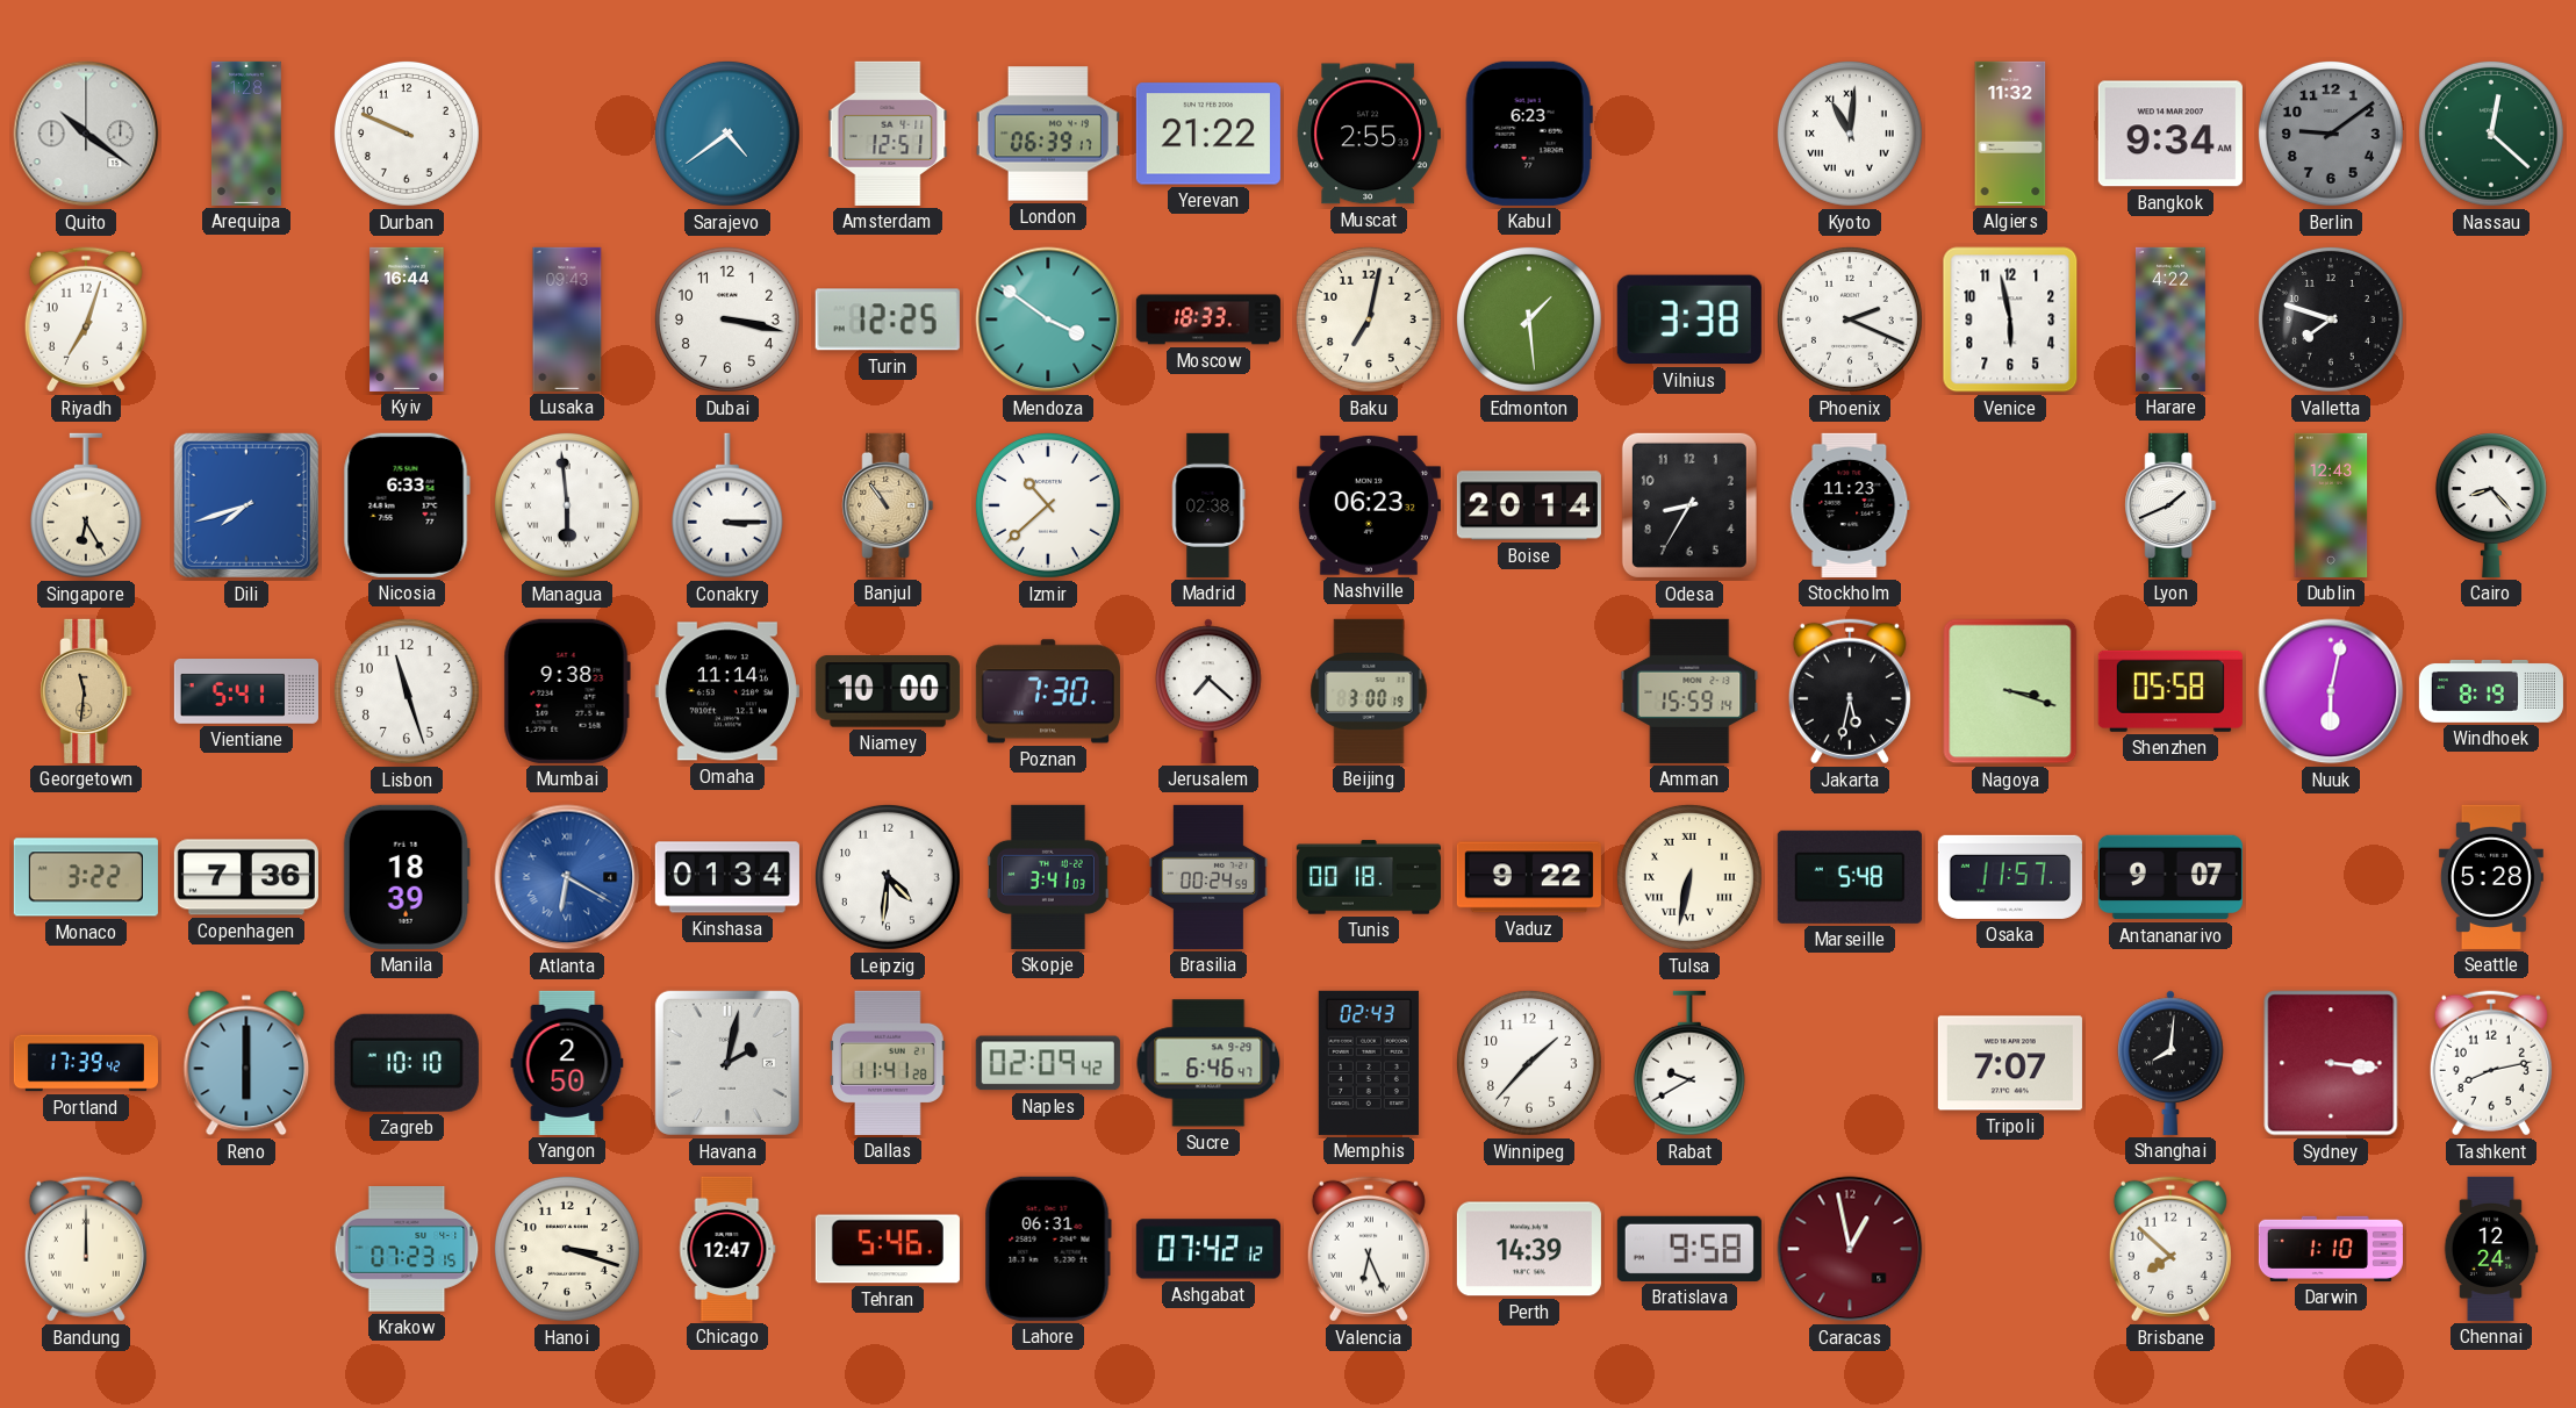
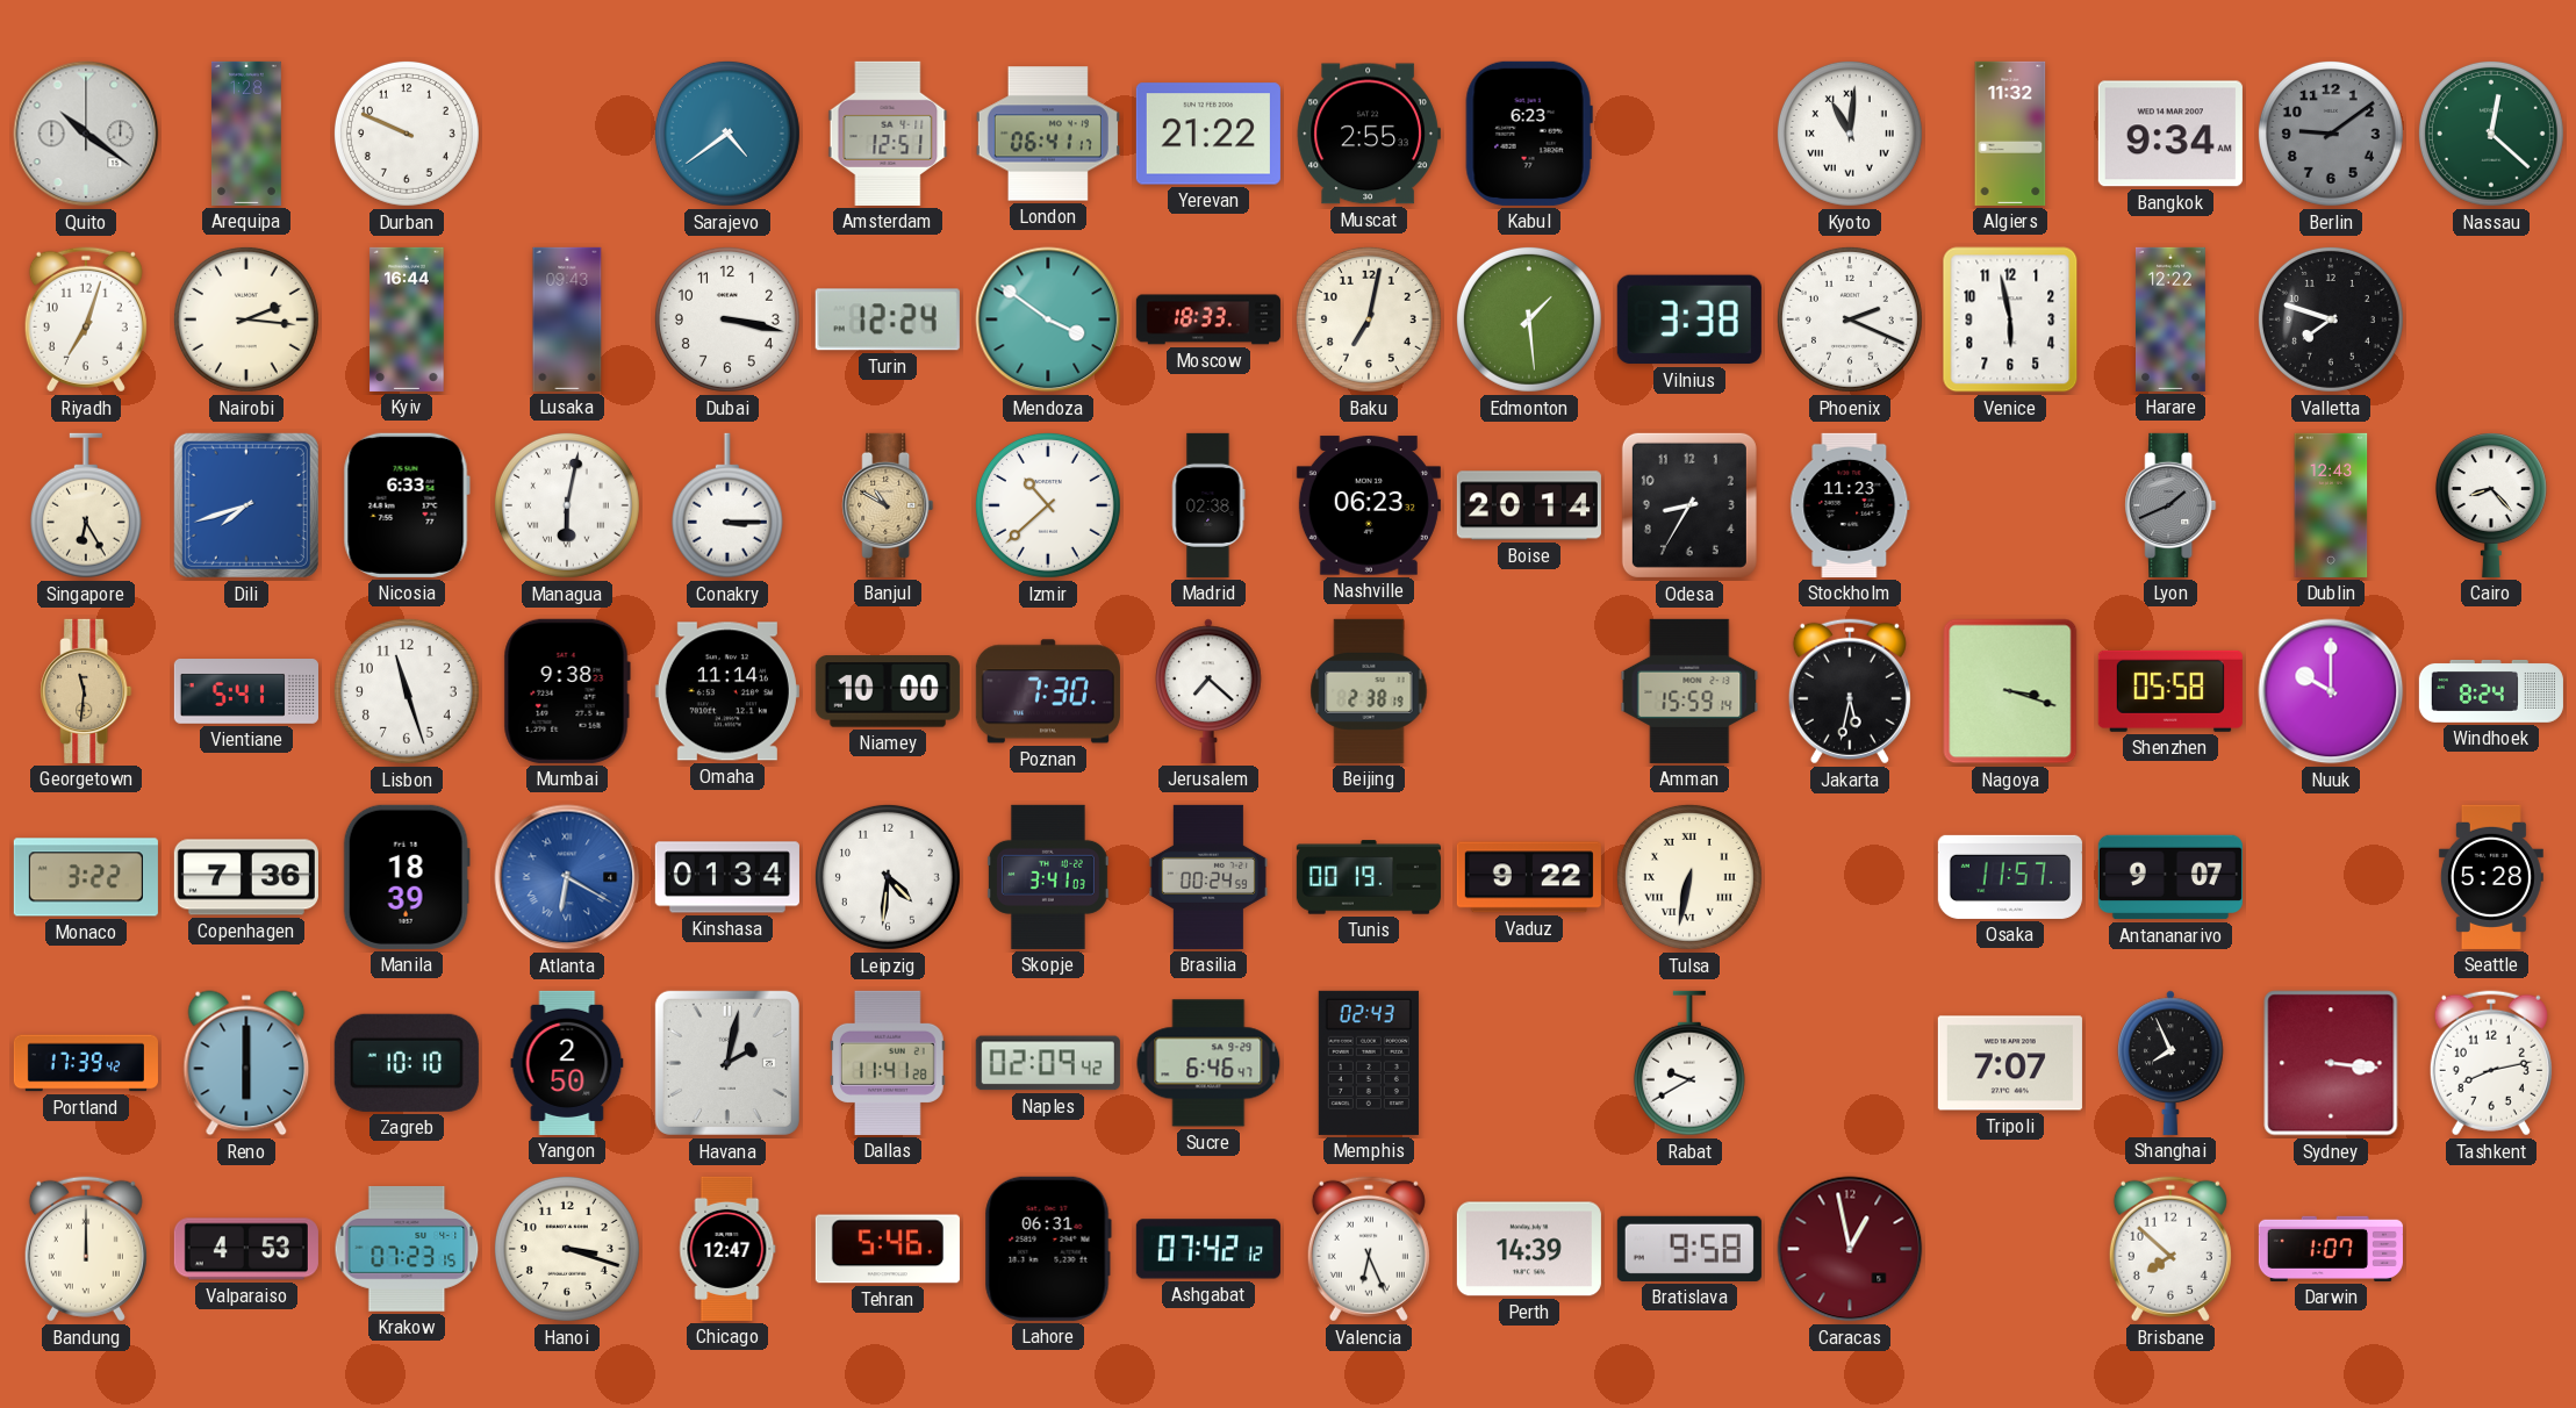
London: 06:39 -> 06:41
Nairobi: none -> 2:16
Turin: 12:25 -> 12:24
Harare: 4:22 -> 12:22
Managua: 5:59 -> 6:02
Banjul: 10:54 -> 10:50
Lyon dial: white -> grey
Beijing: 3:00 -> 2:38
Nuuk: 6:02 -> 10:00
Windhoek: 8:19 -> 8:24
Tunis: 00:18 -> 00:19
Marseille: 5:48 -> none
Winnipeg: 1:37 -> none
Shanghai: 8:01 -> 7:56
Valparaiso: none -> 4:53
Darwin: 1:10 -> 1:07
Chennai: 12:24 -> none
